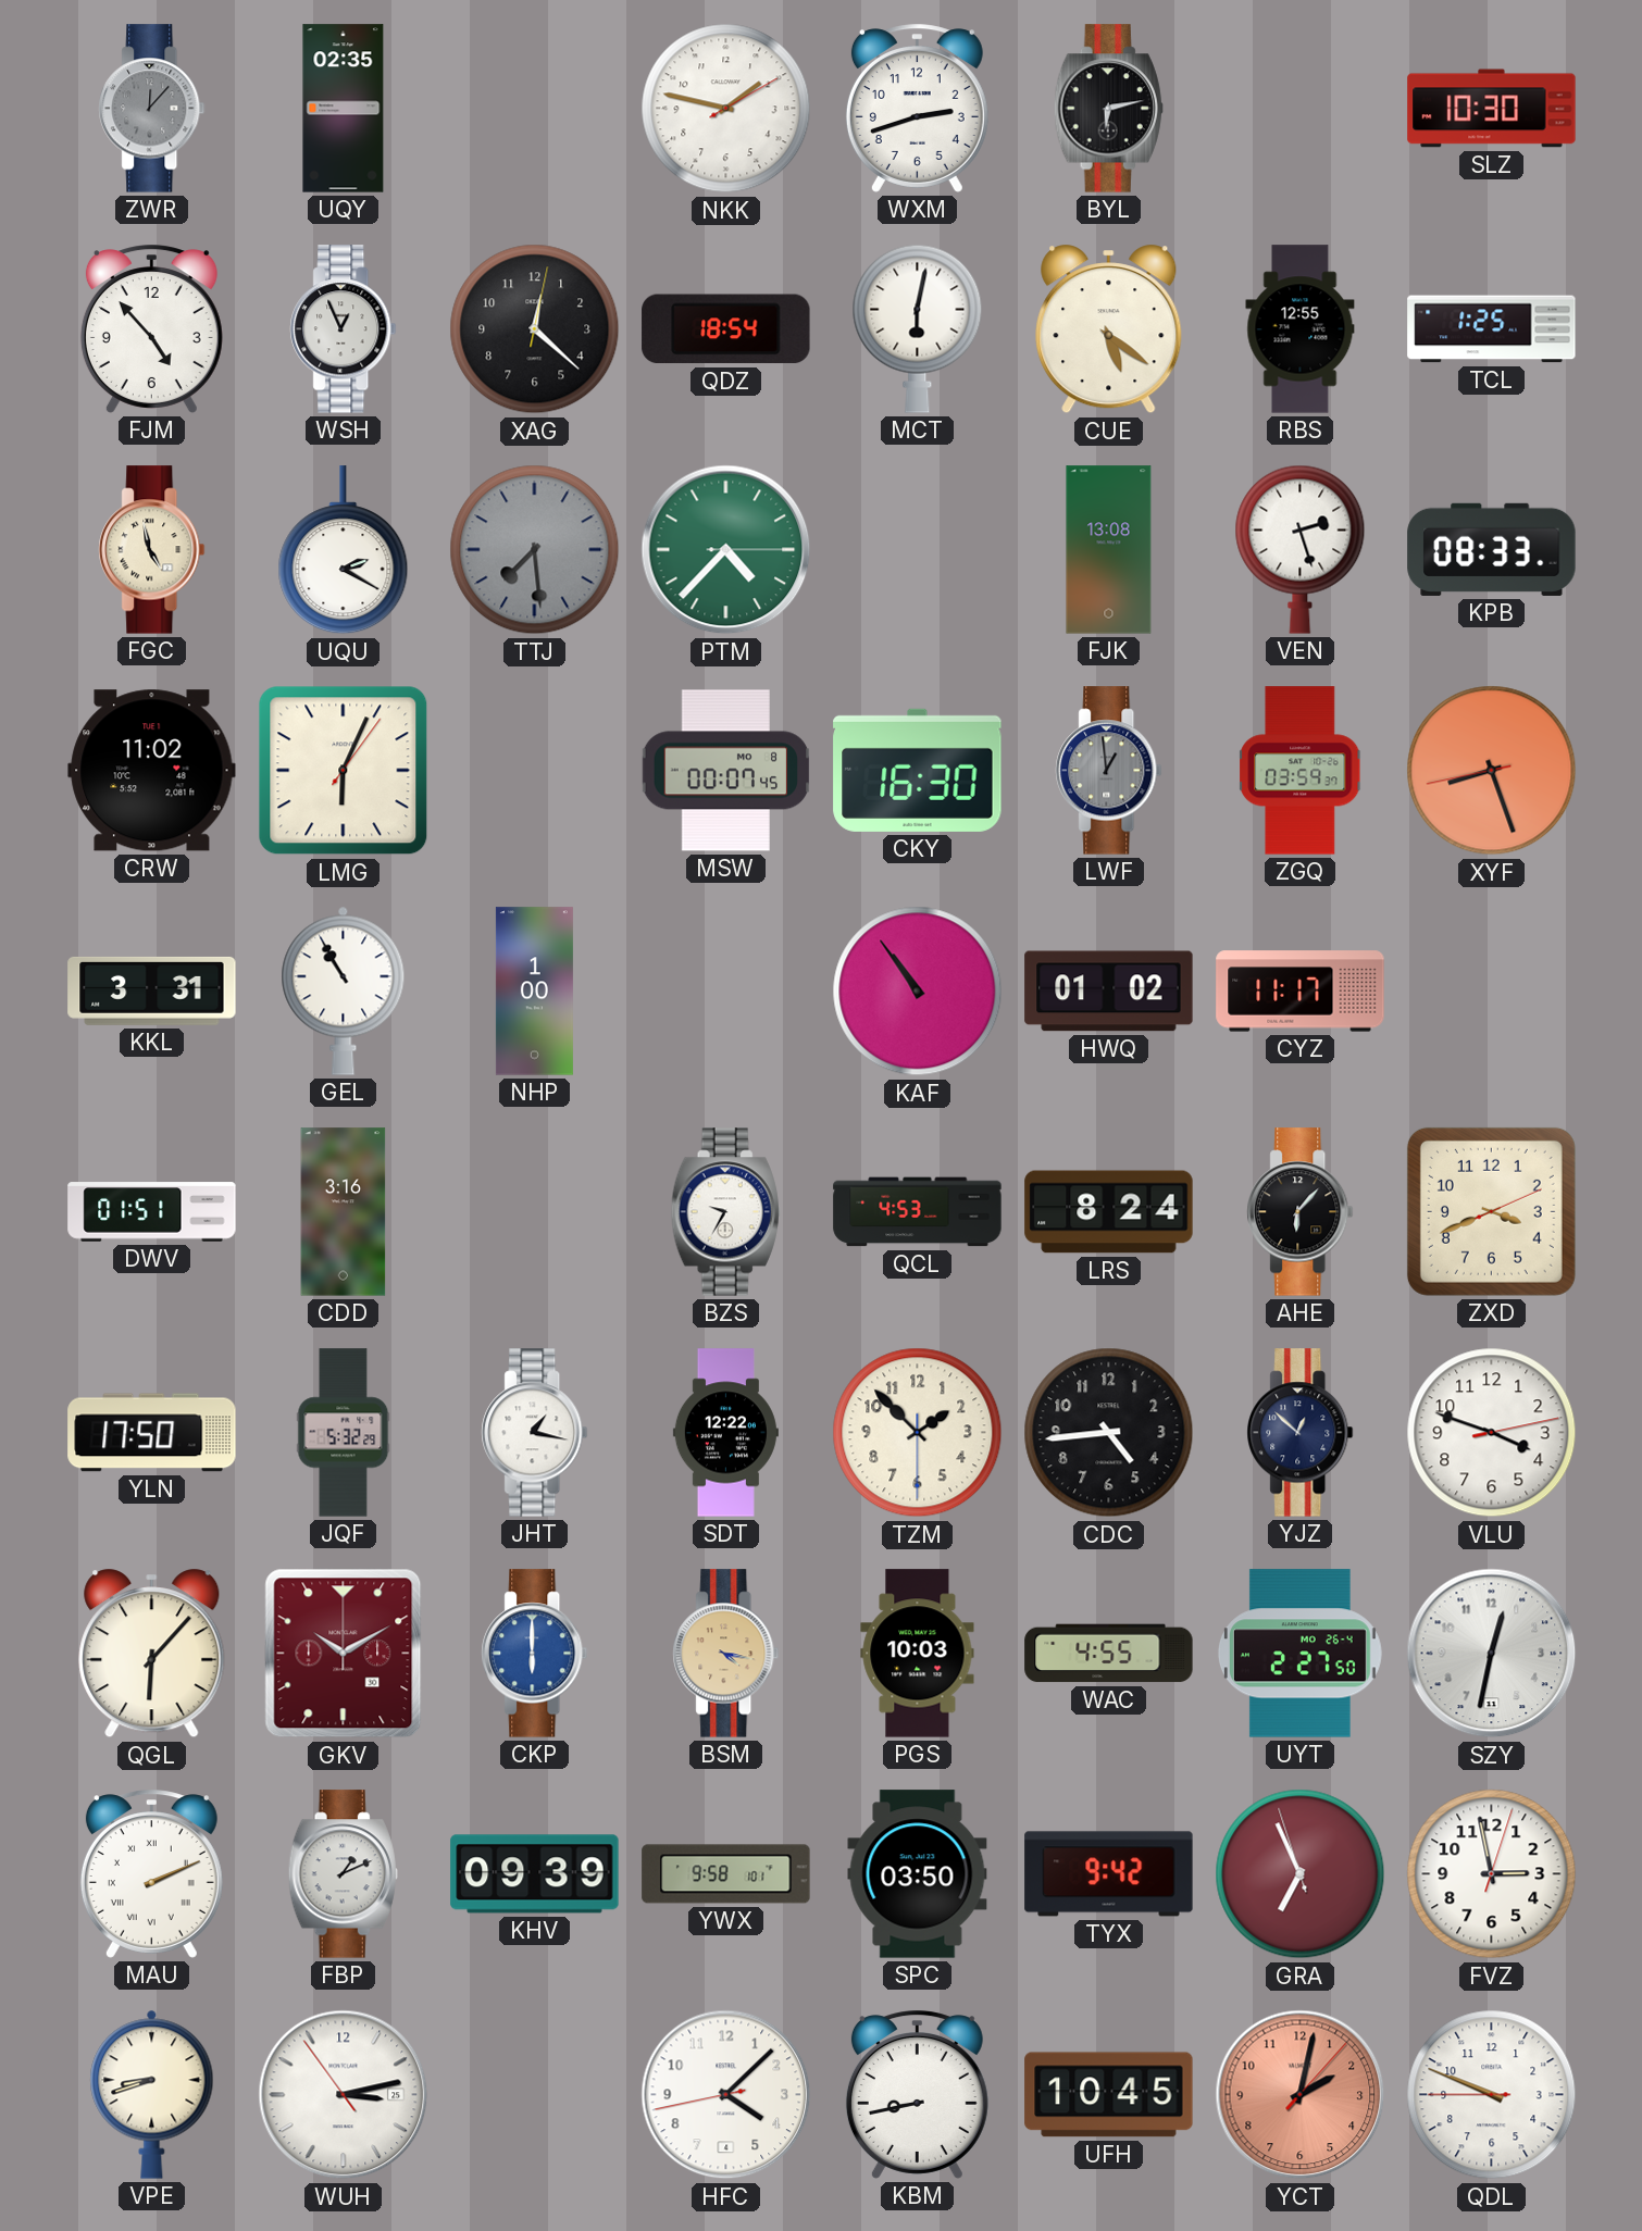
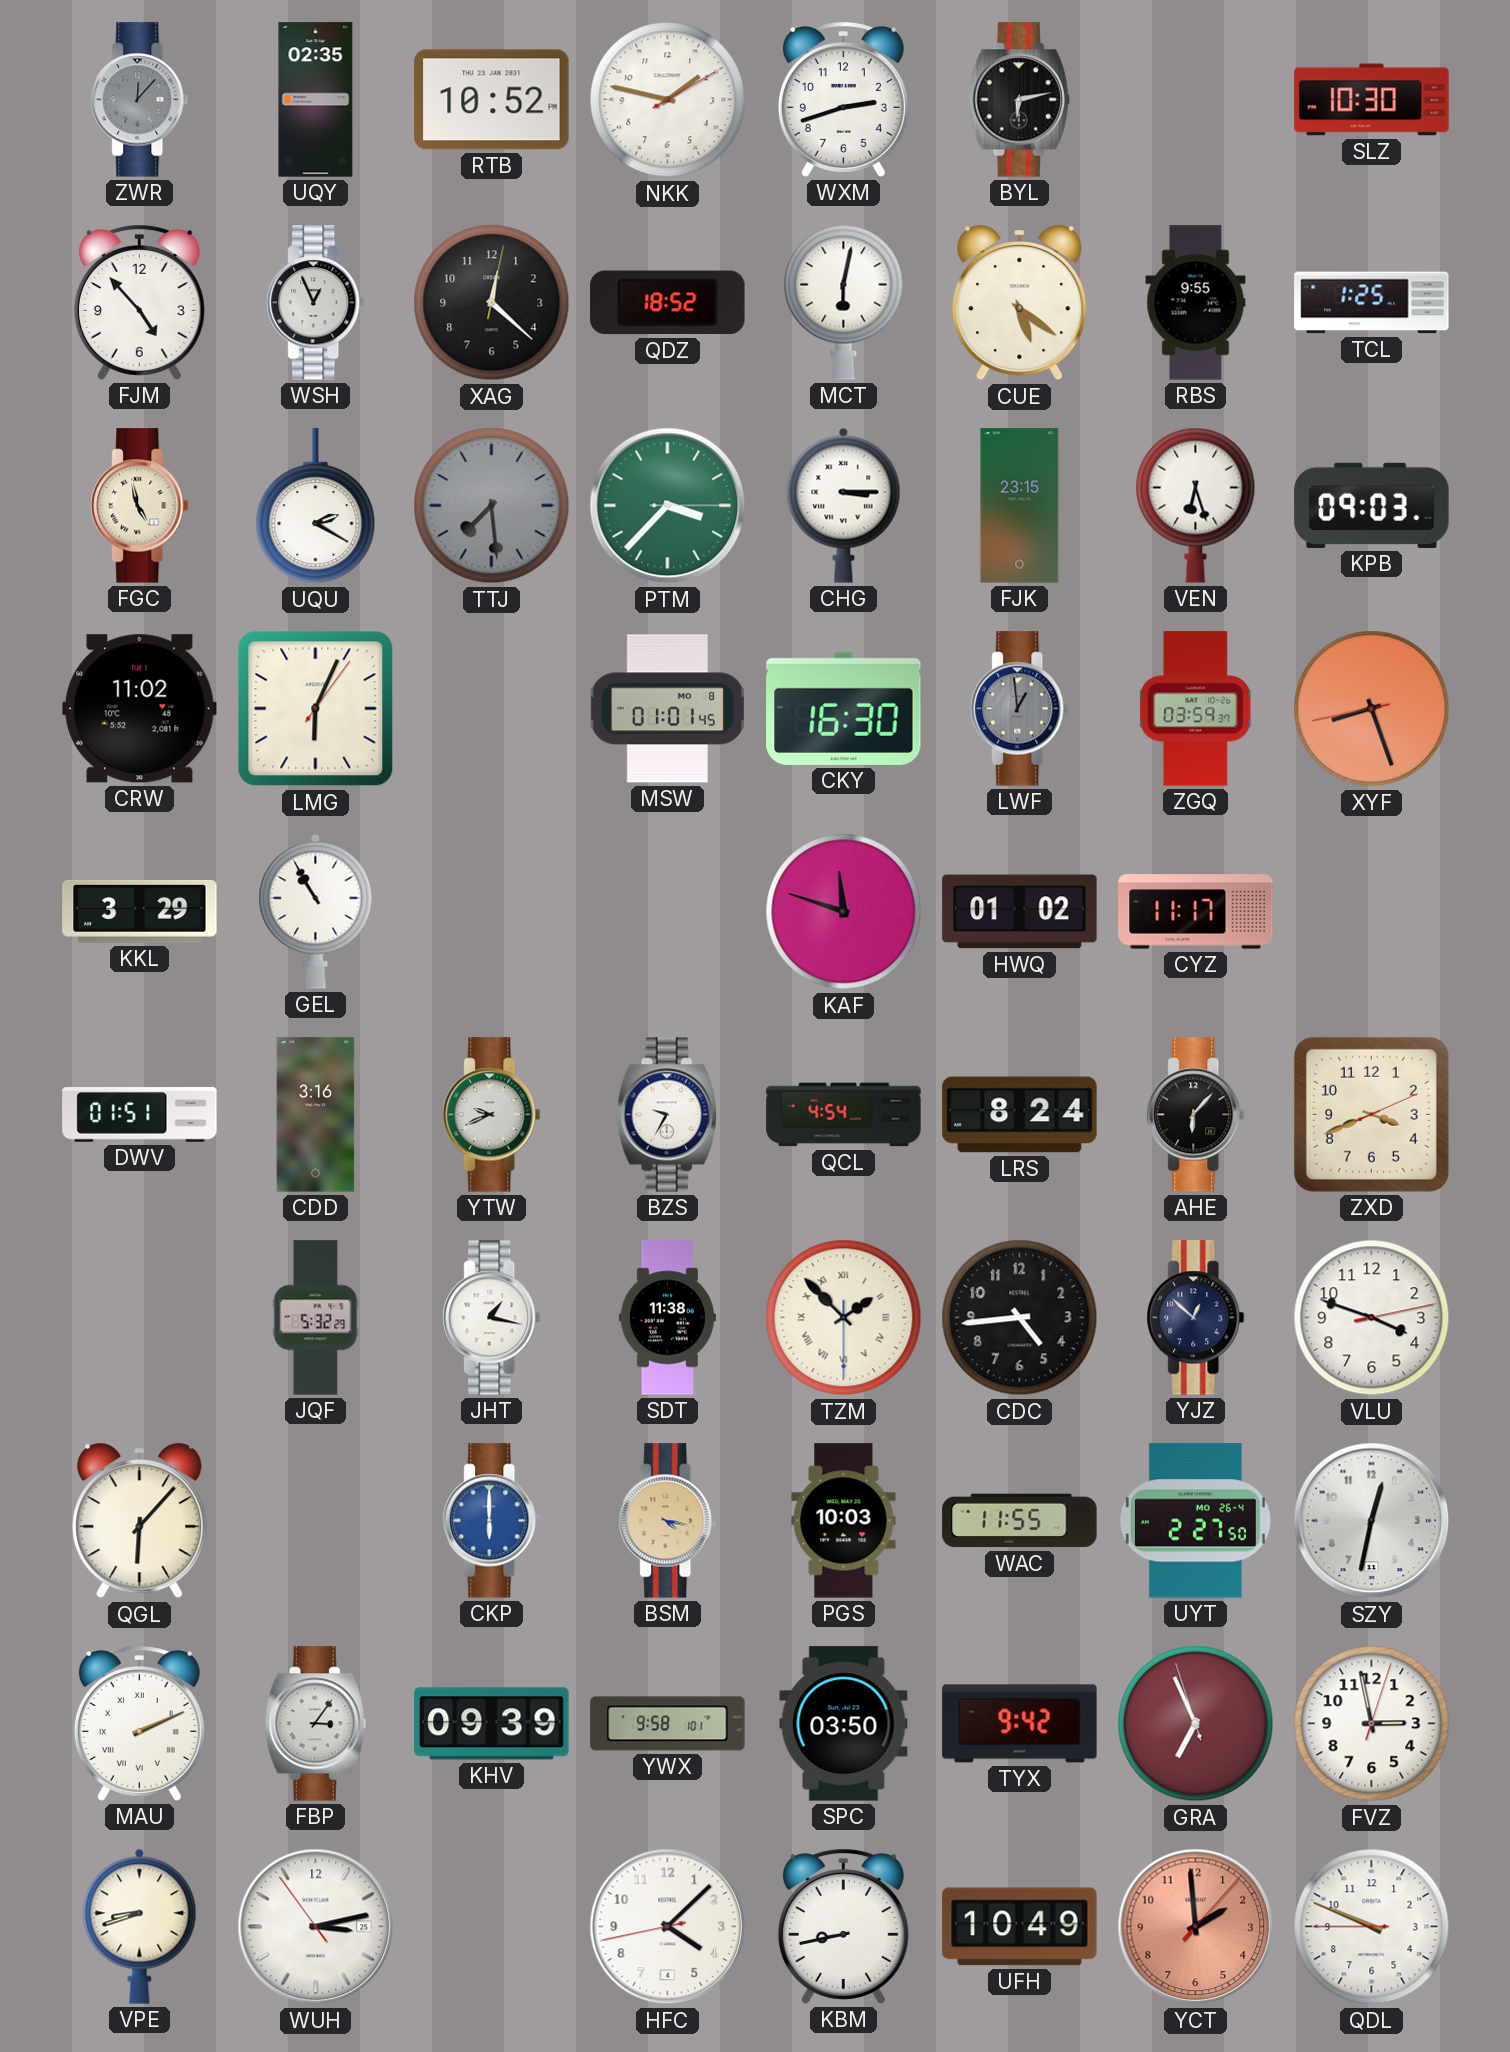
RTB: none -> 10:52
QDZ: 18:54 -> 18:52
RBS: 12:55 -> 9:55
PTM: 4:37 -> 3:37
CHG: none -> 3:15
FJK: 13:08 -> 23:15
VEN: 2:27 -> 6:27
KPB: 08:33 -> 09:03
MSW: 00:07 -> 01:01
KKL: 3:31 -> 3:29
NHP: 1:00 -> none
KAF: 10:54 -> 11:48
YTW: none -> 9:41
QCL: 4:53 -> 4:54
YLN: 17:50 -> none
SDT: 12:22 -> 11:38
TZM numerals: Arabic -> Roman
GKV: 10:10 -> none
WAC: 4:55 -> 11:55
FBP: 1:11 -> 3:06
UFH: 10:45 -> 10:49
YCT: 2:02 -> 1:59
